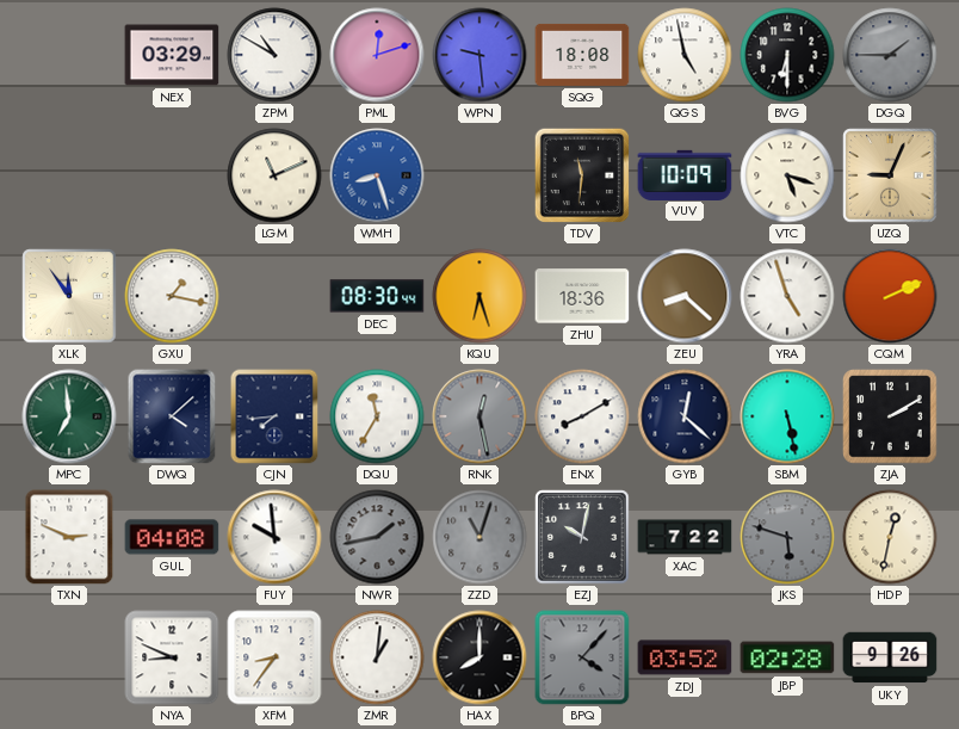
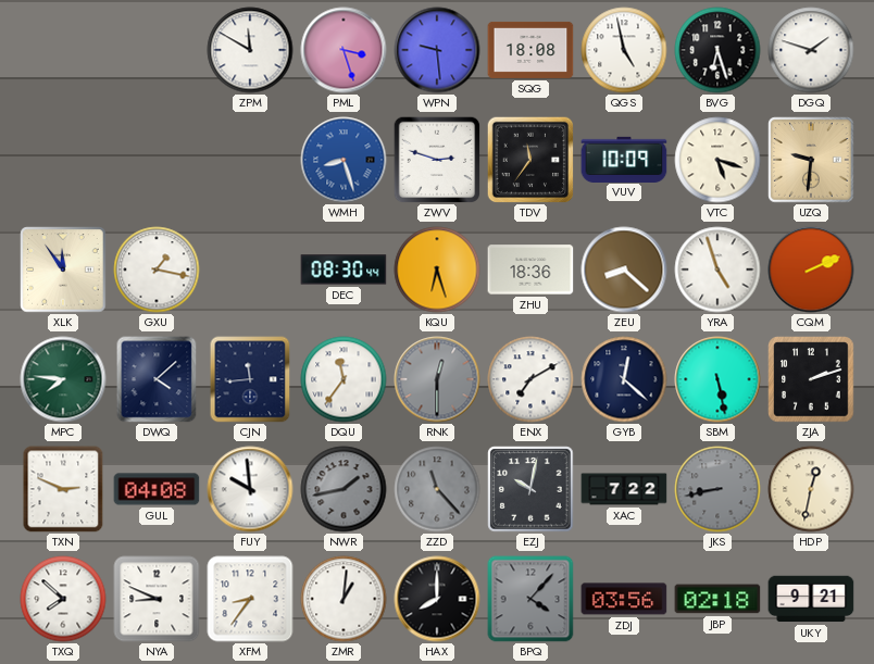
NEX: 03:29 -> none
ZPM: 10:50 -> 11:50
PML: 12:12 -> 3:27
BVG: 6:30 -> 6:27
DGQ: 1:45 -> 1:48
DGQ dial: grey -> white
LGM: 11:11 -> none
ZWV: none -> 2:48
TDV: 11:31 -> 11:36
UZQ: 9:04 -> 9:31
MPC: 6:59 -> 7:46
CJN: 7:44 -> 11:44
DQU: 11:35 -> 11:36
RNK: 12:28 -> 12:30
ENX: 8:10 -> 7:10
ZJA: 2:10 -> 2:12
ZZD: 11:03 -> 11:23
JKS: 5:48 -> 8:43
TXQ: none -> 7:52
ZDJ: 03:52 -> 03:56
JBP: 02:28 -> 02:18
UKY: 9:26 -> 9:21
